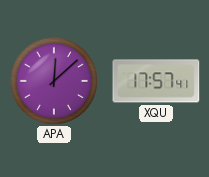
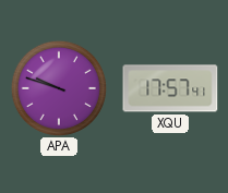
APA: 12:08 -> 9:48
